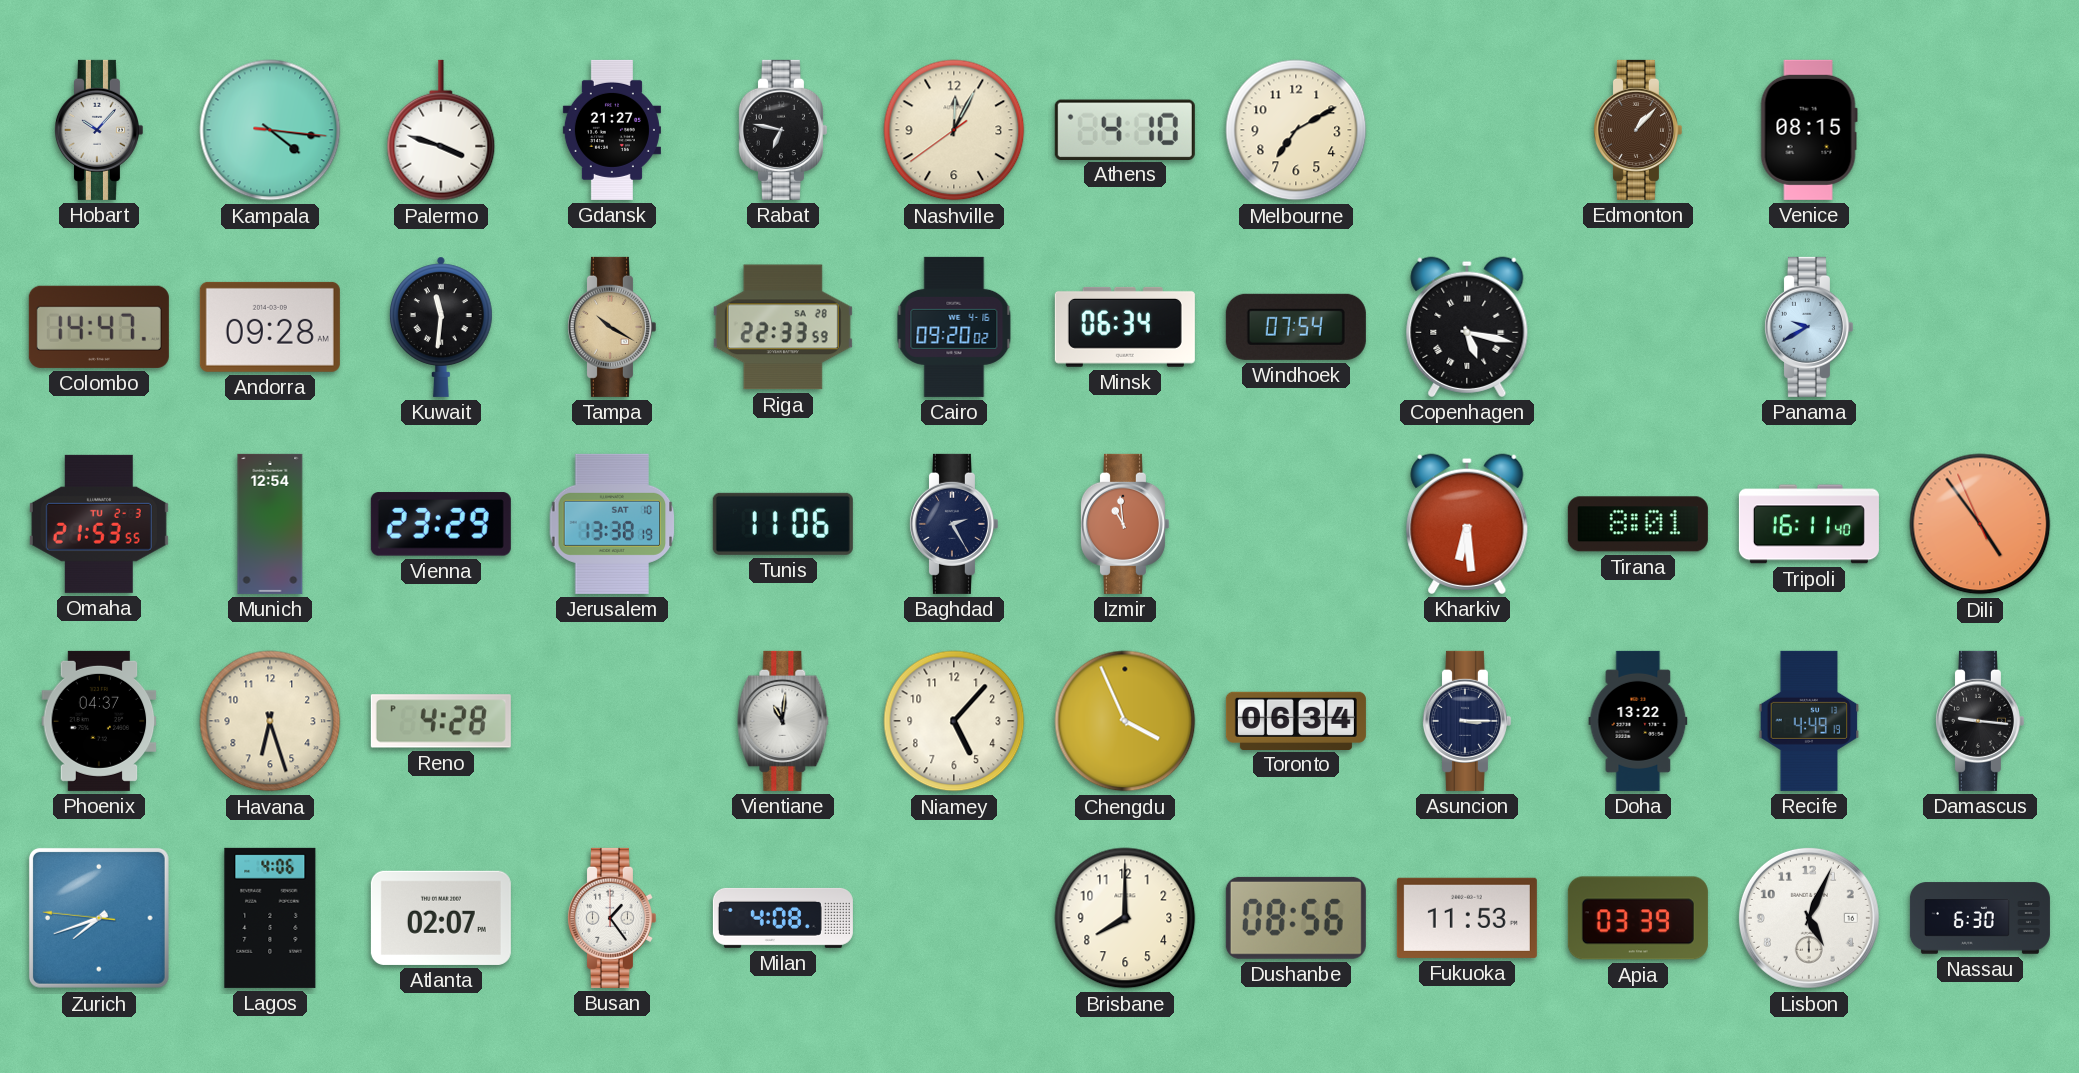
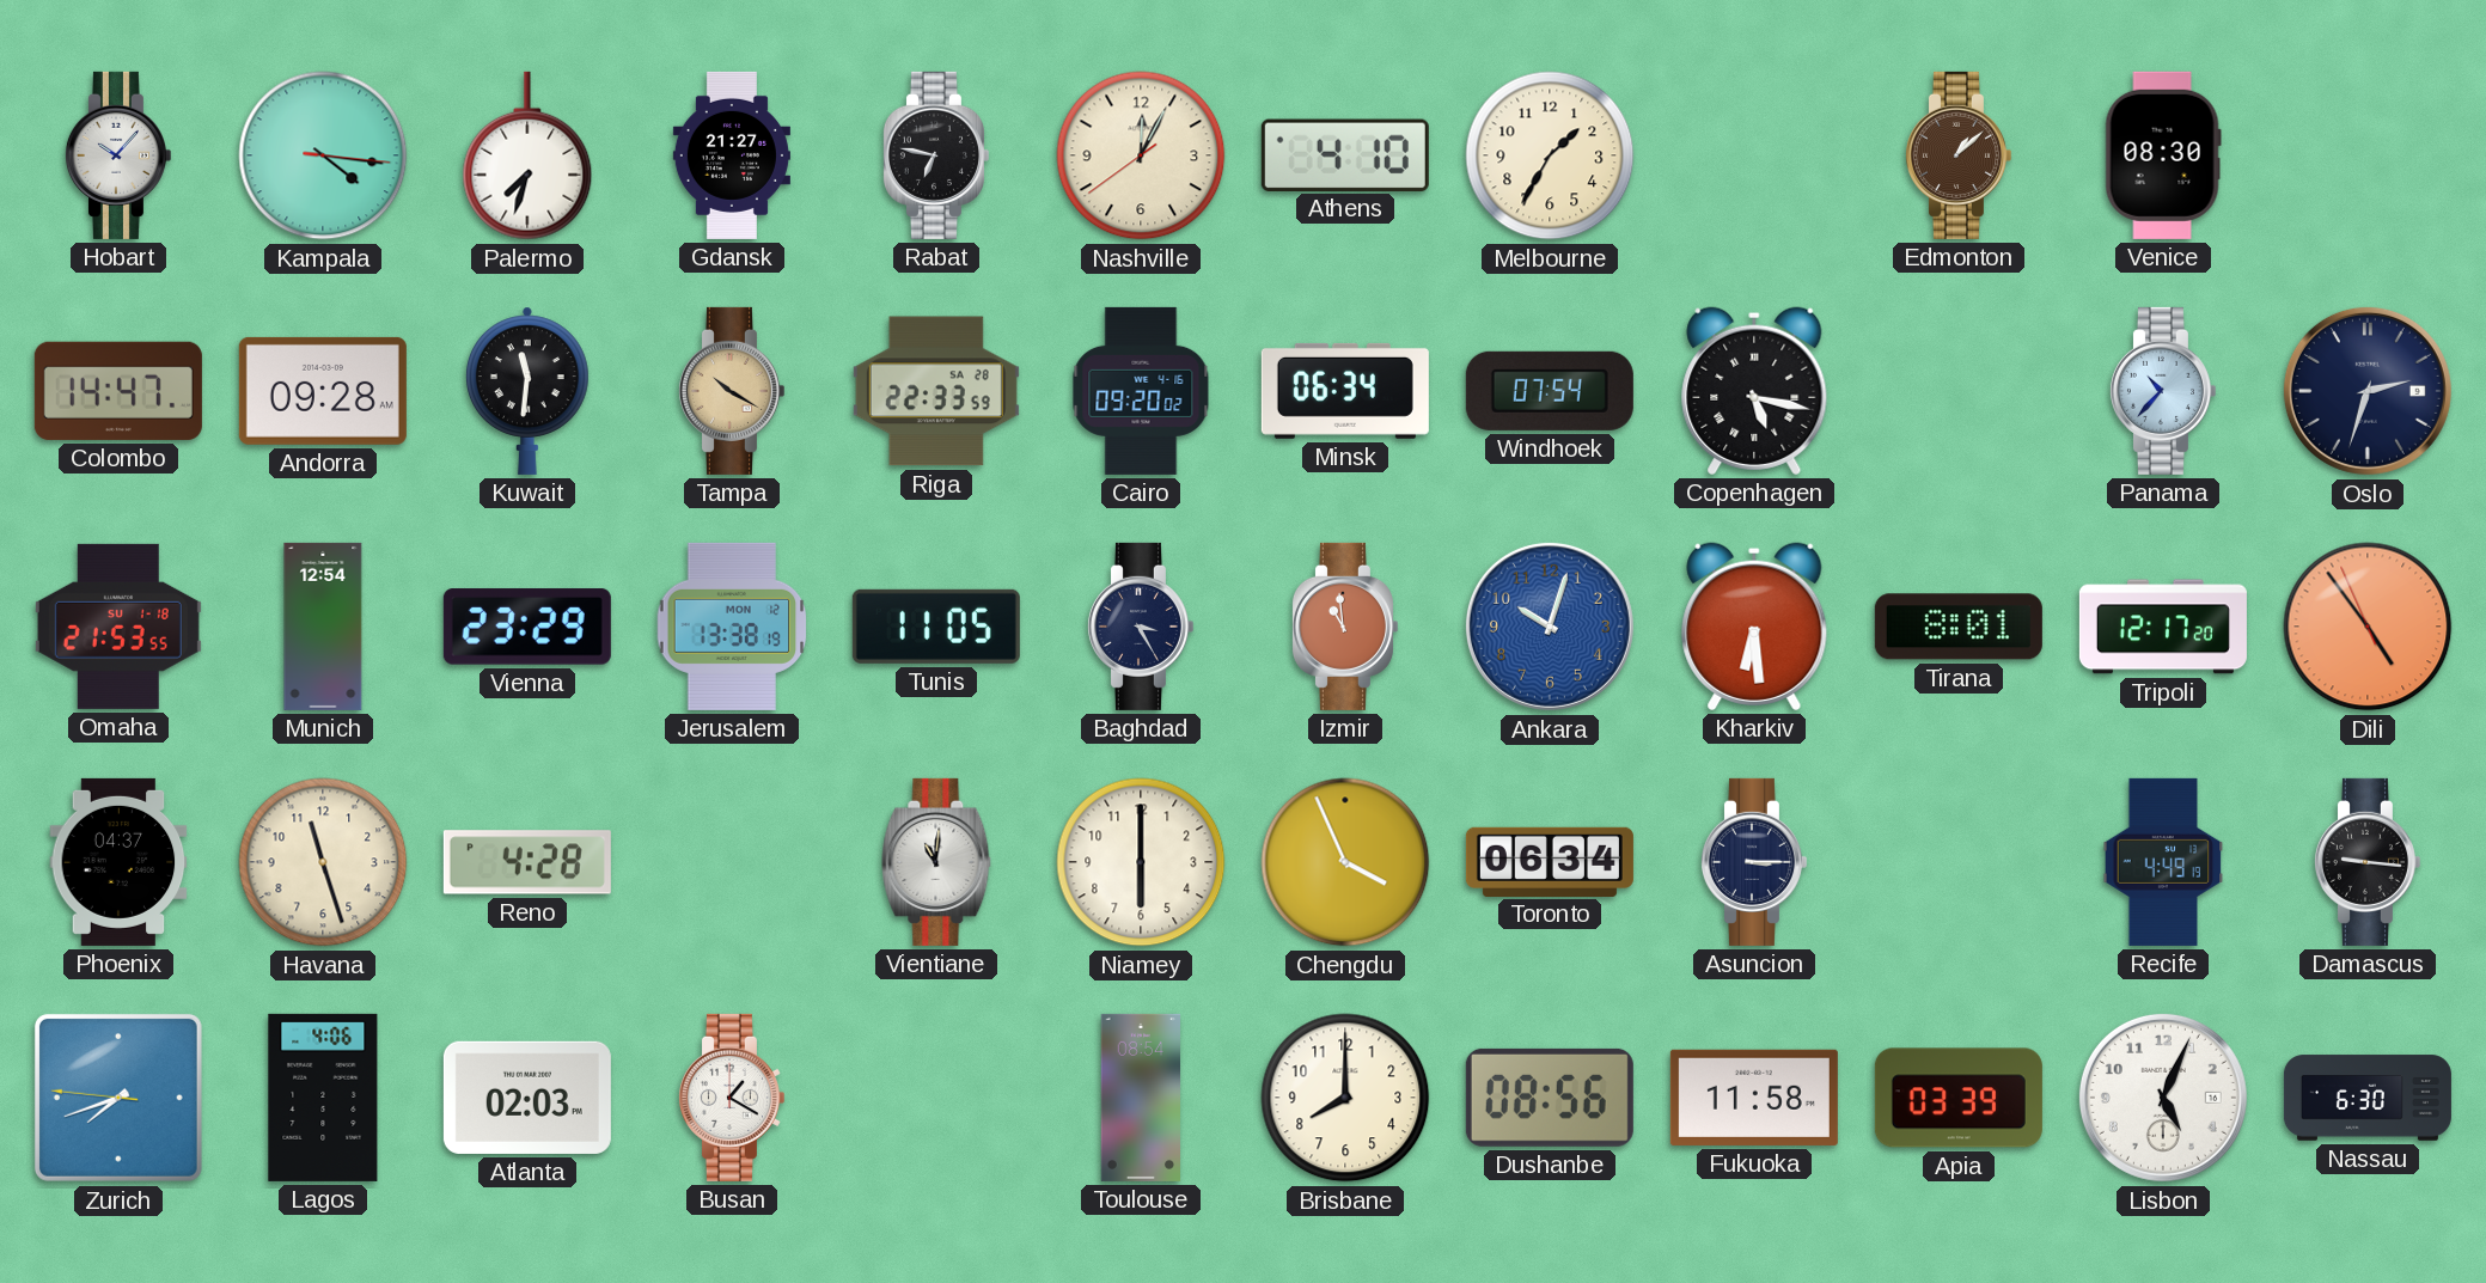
Palermo: 3:48 -> 7:33
Melbourne: 7:10 -> 1:35
Edmonton: 1:07 -> 1:08
Venice: 08:15 -> 08:30
Panama: 9:40 -> 10:37
Oslo: none -> 2:33
Omaha date: TU 2-3 -> SU 1-18
Jerusalem date: SAT 10 -> MON 12
Tunis: 11:06 -> 11:05
Baghdad: 2:25 -> 3:25
Ankara: none -> 10:03
Tripoli: 16:11 -> 12:17
Havana: 6:27 -> 11:27
Niamey: 5:07 -> 6:00
Doha: 13:22 -> none
Atlanta: 02:07 -> 02:03
Busan: 1:24 -> 1:20
Milan: 4:08 -> none
Toulouse: none -> 08:54
Fukuoka: 11:53 -> 11:58
